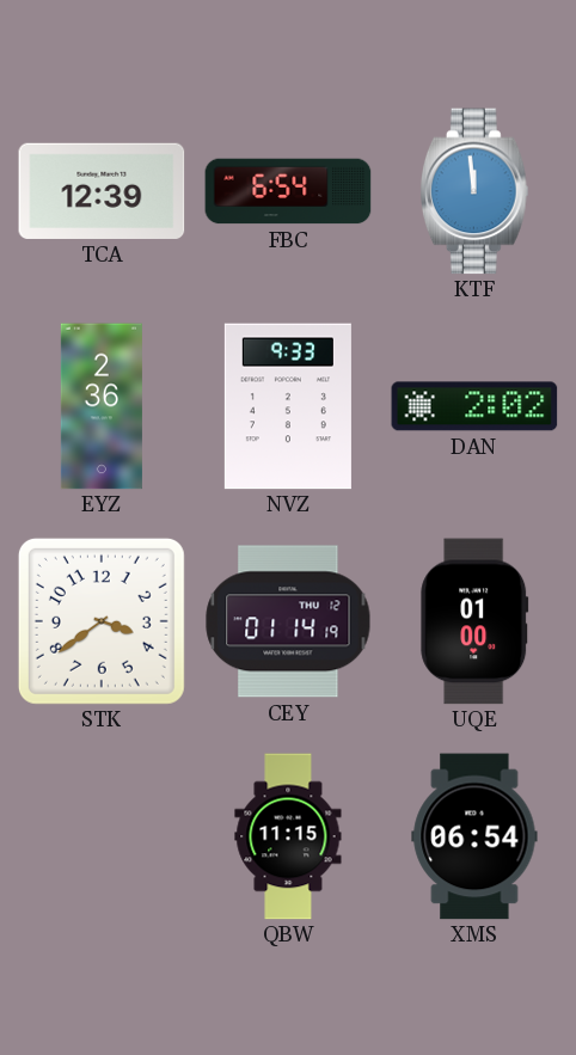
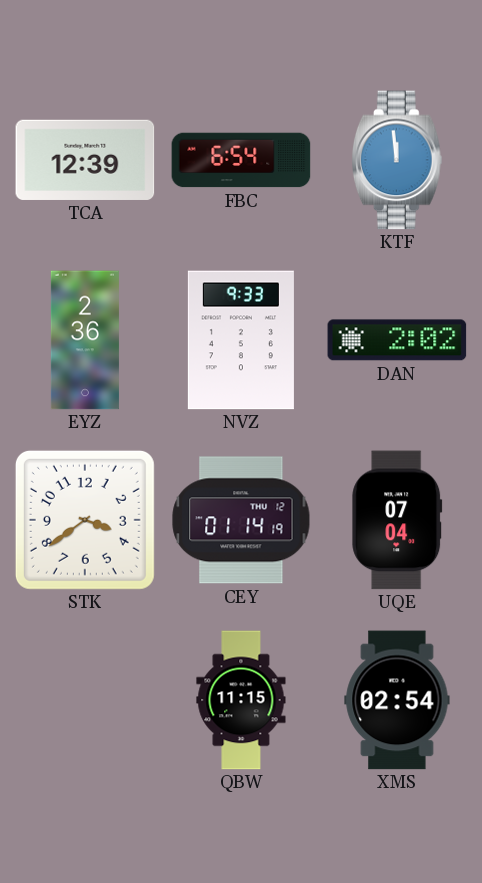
UQE: 01:00 -> 07:04
XMS: 06:54 -> 02:54
